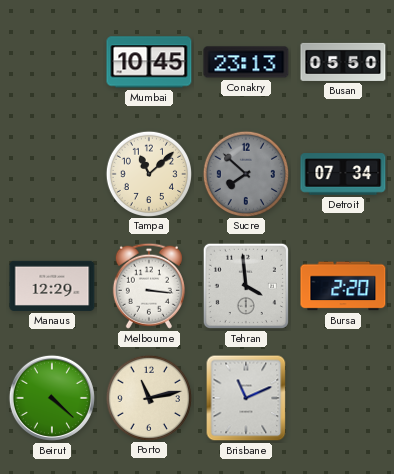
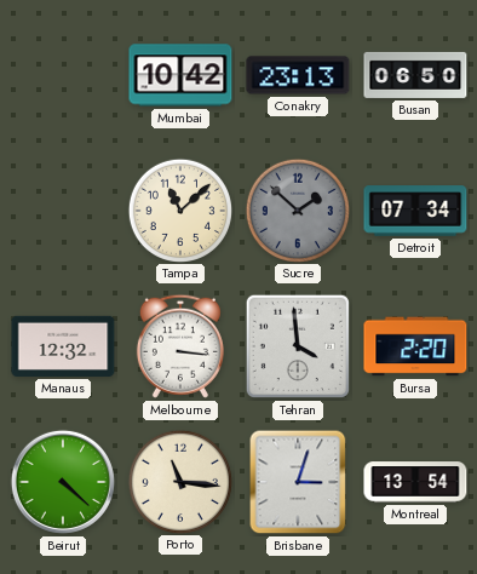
Mumbai: 10:45 -> 10:42
Busan: 05:50 -> 06:50
Sucre: 7:52 -> 1:52
Manaus: 12:29 -> 12:32
Porto: 11:13 -> 11:16
Brisbane: 11:11 -> 3:03
Montreal: none -> 13:54
